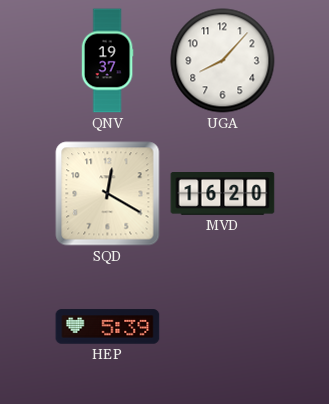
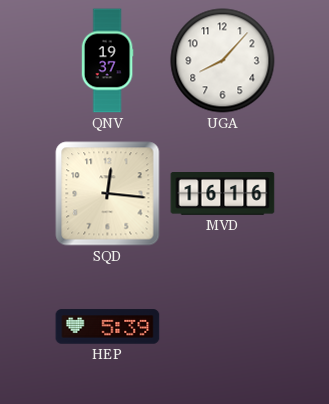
SQD: 12:20 -> 12:16
MVD: 16:20 -> 16:16
